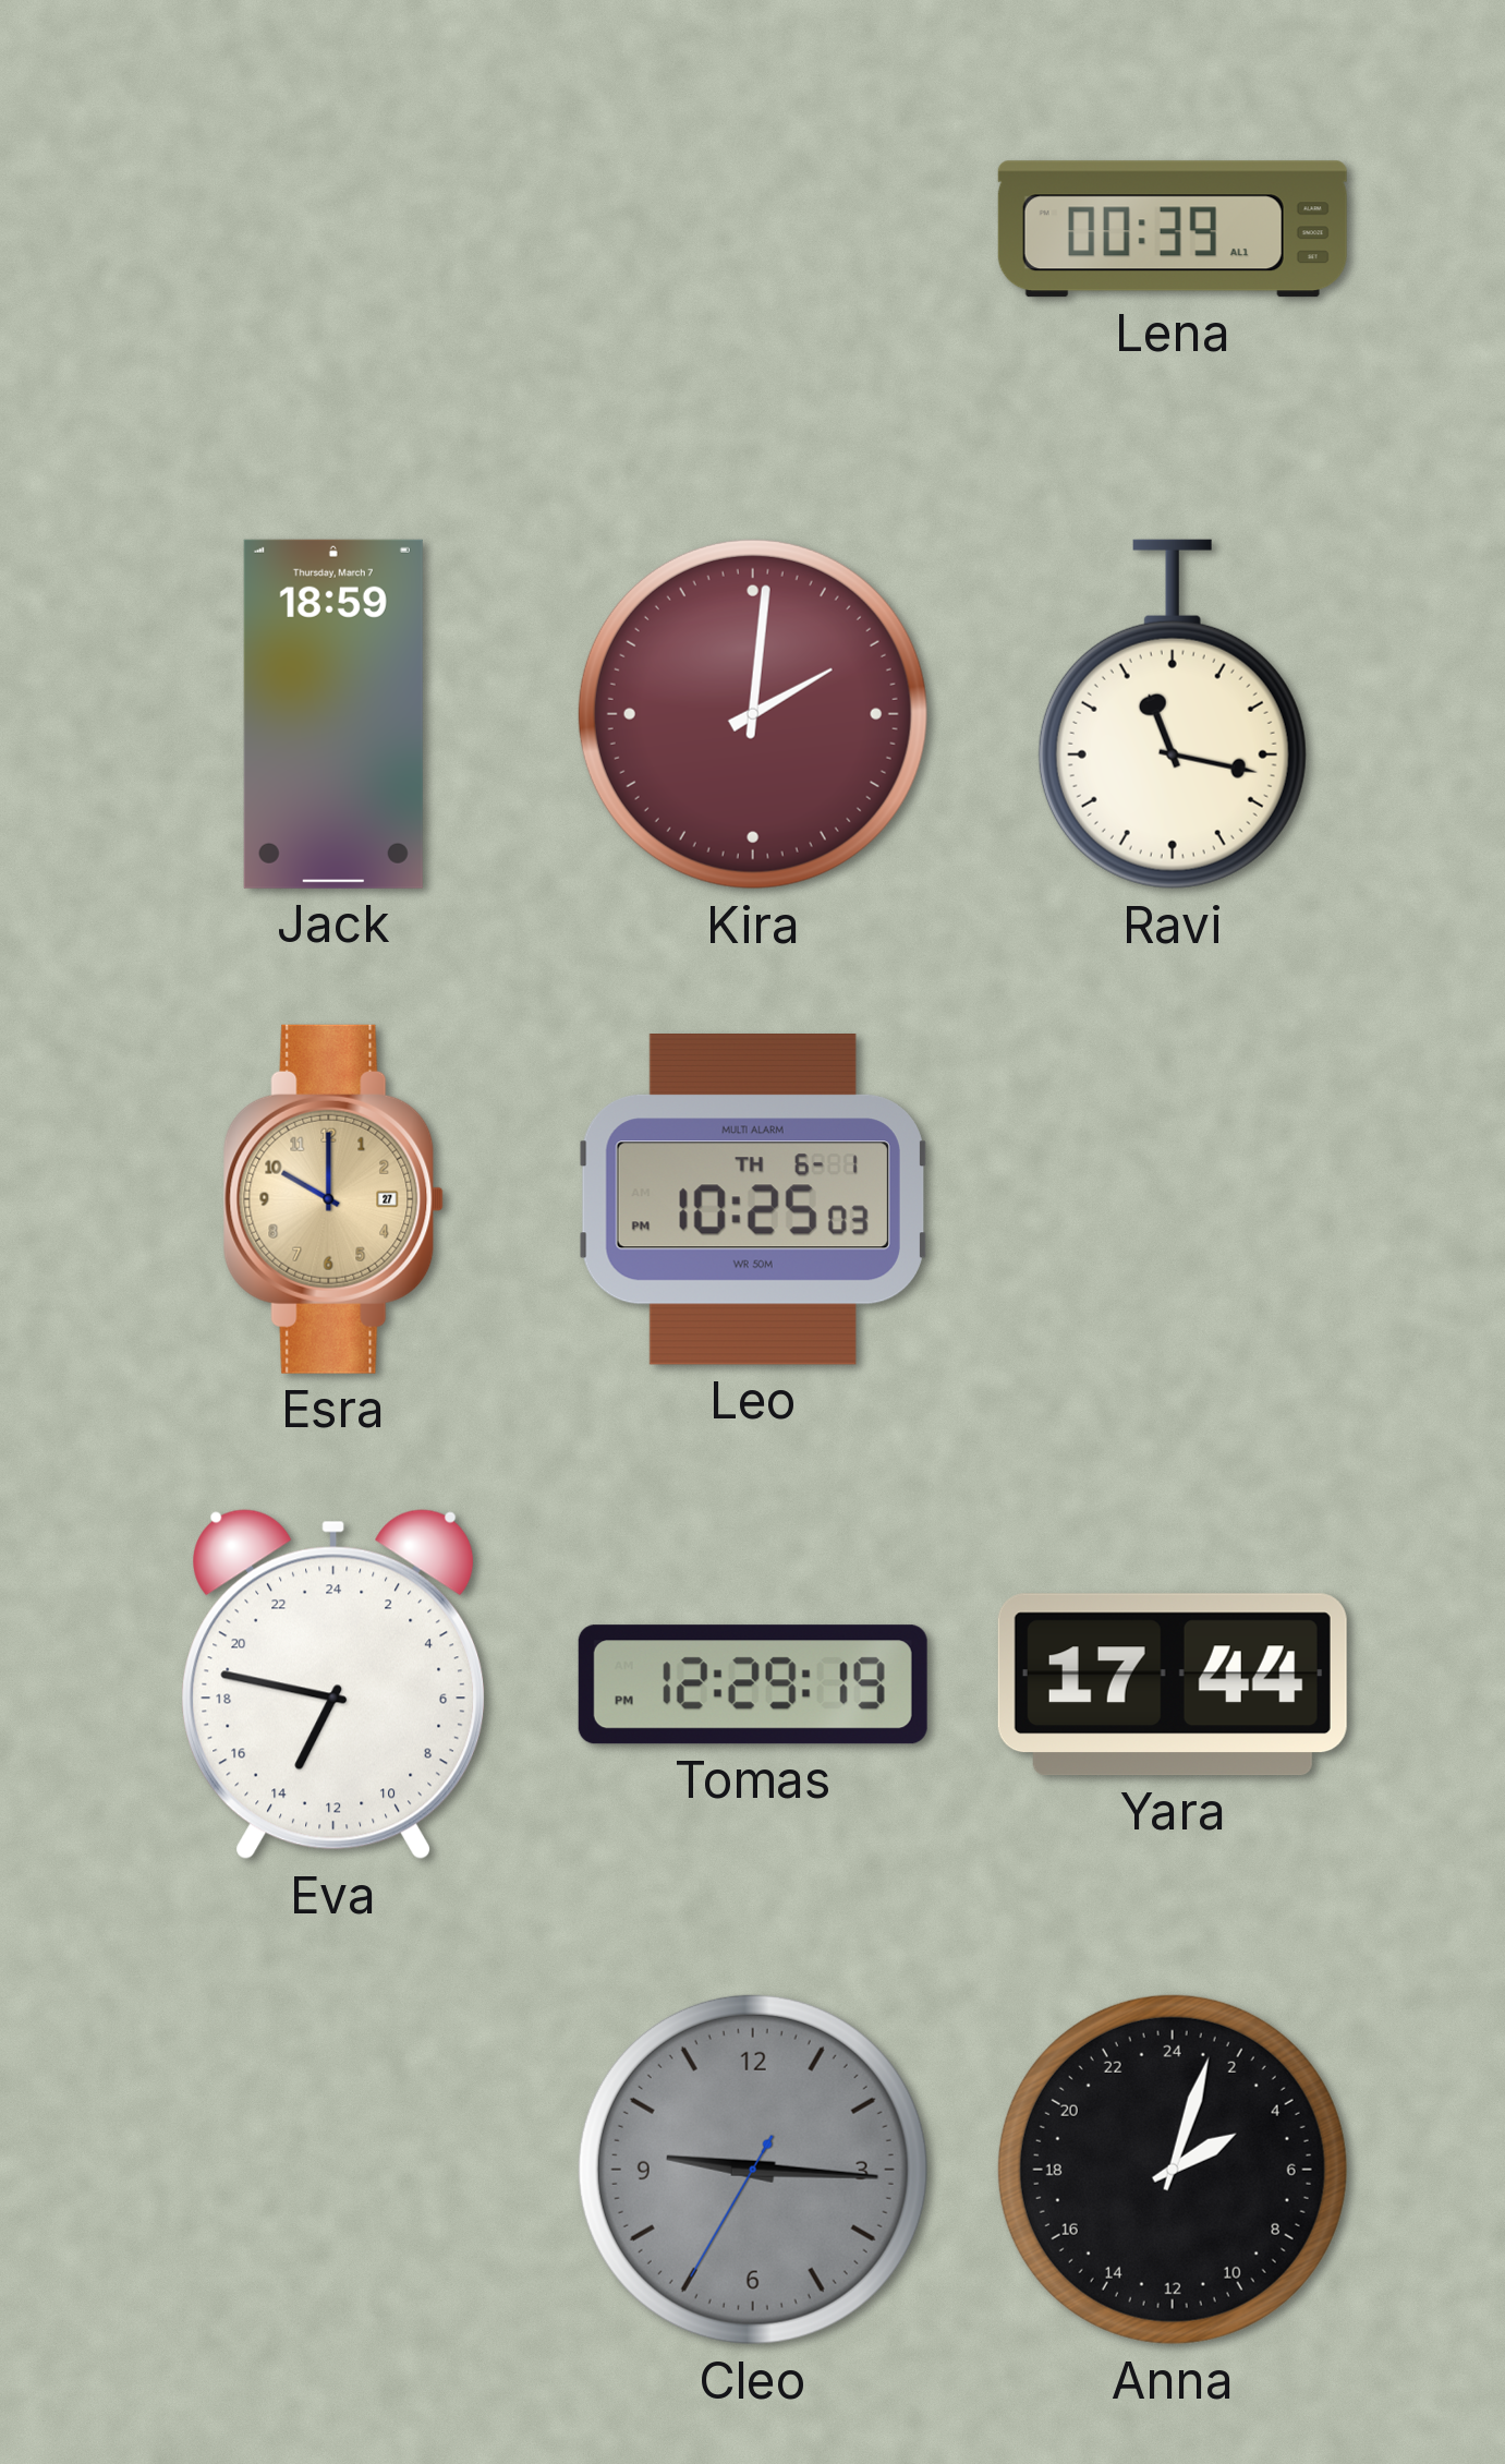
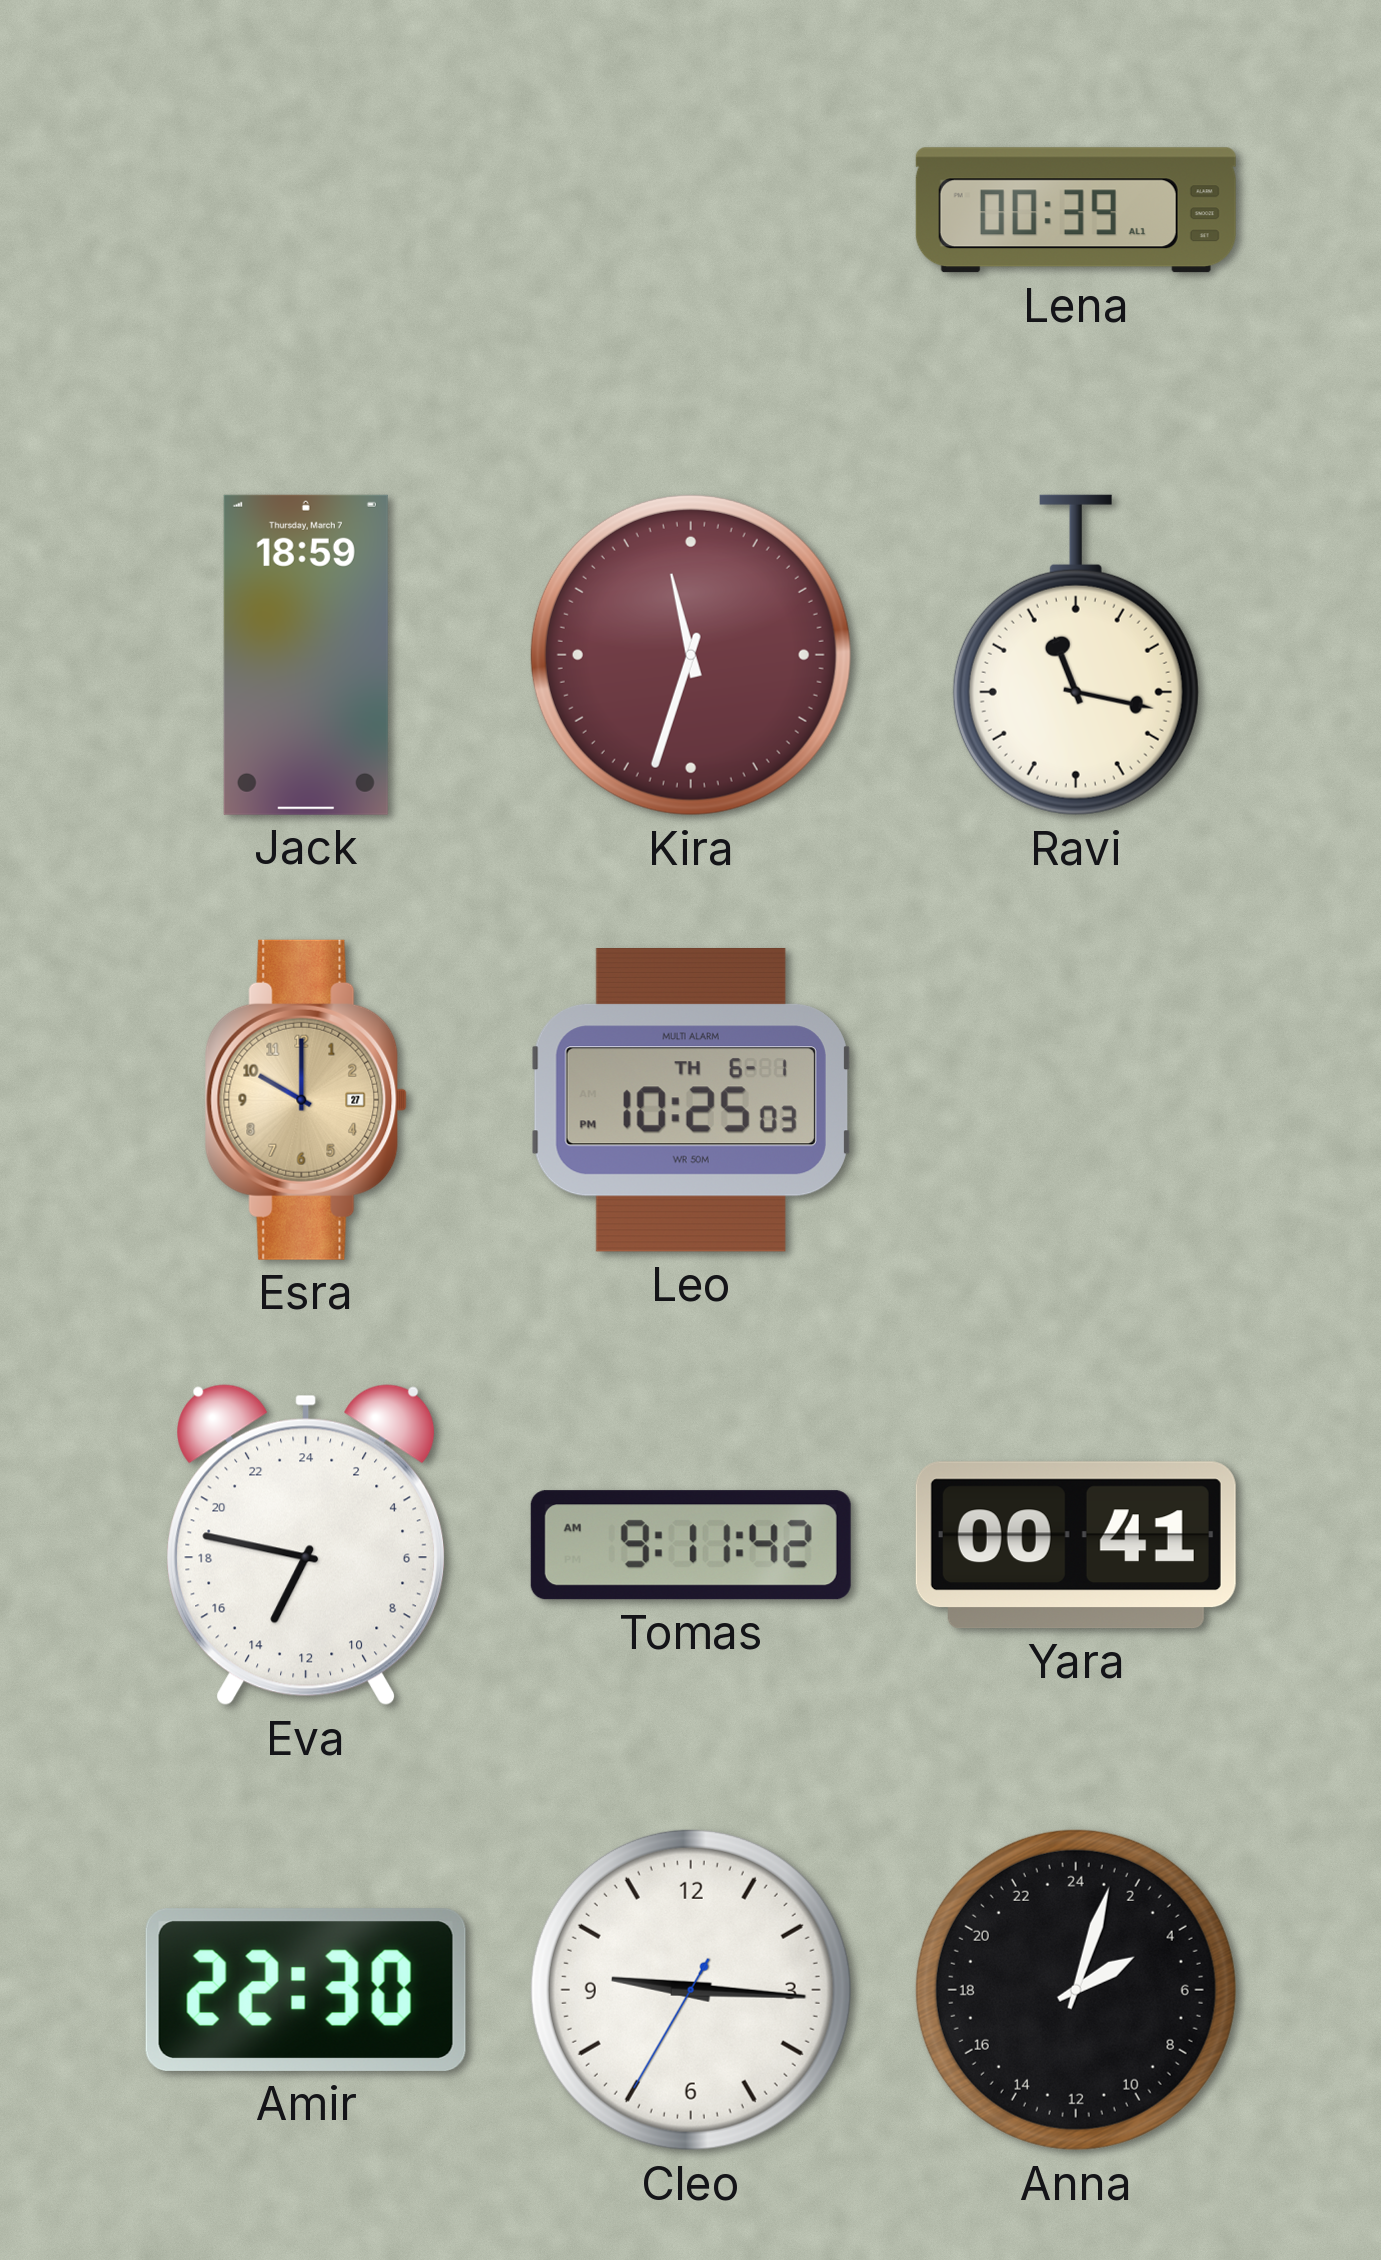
Kira: 2:01 -> 11:33
Tomas: 12:29 -> 9:11
Yara: 17:44 -> 00:41
Amir: none -> 22:30
Cleo dial: grey -> white
